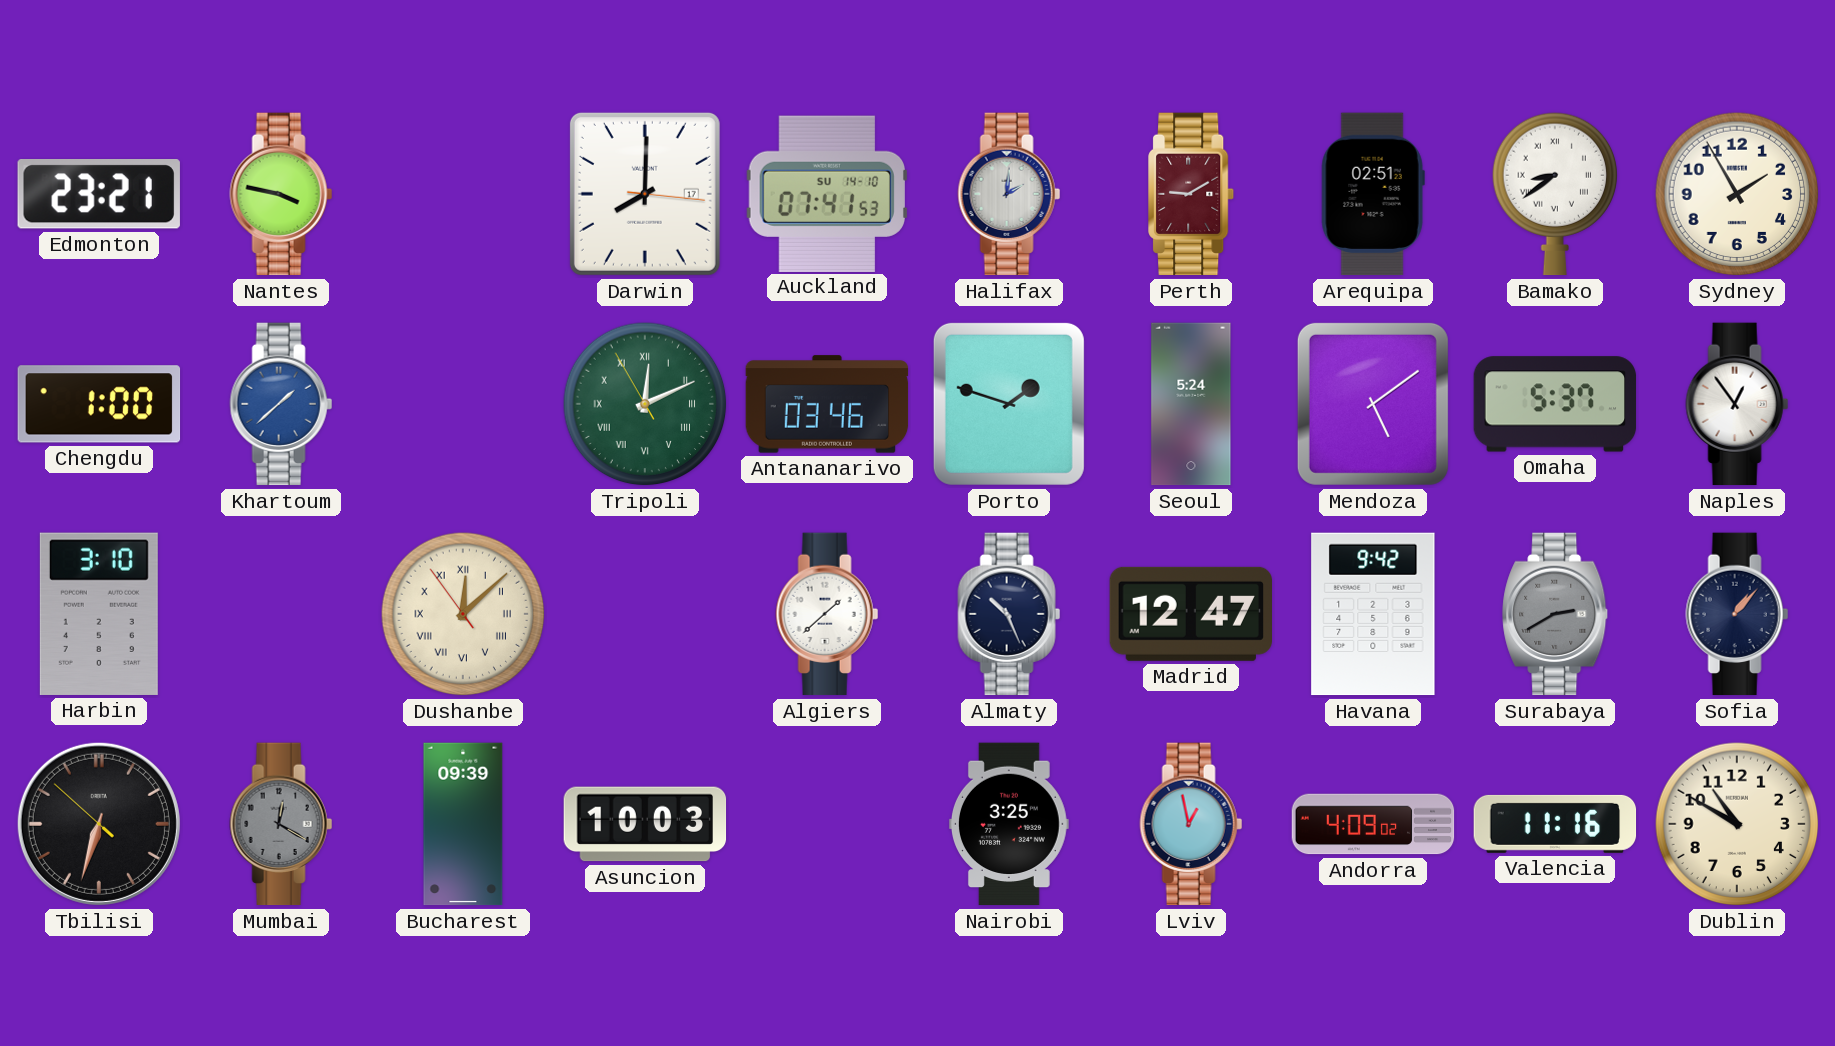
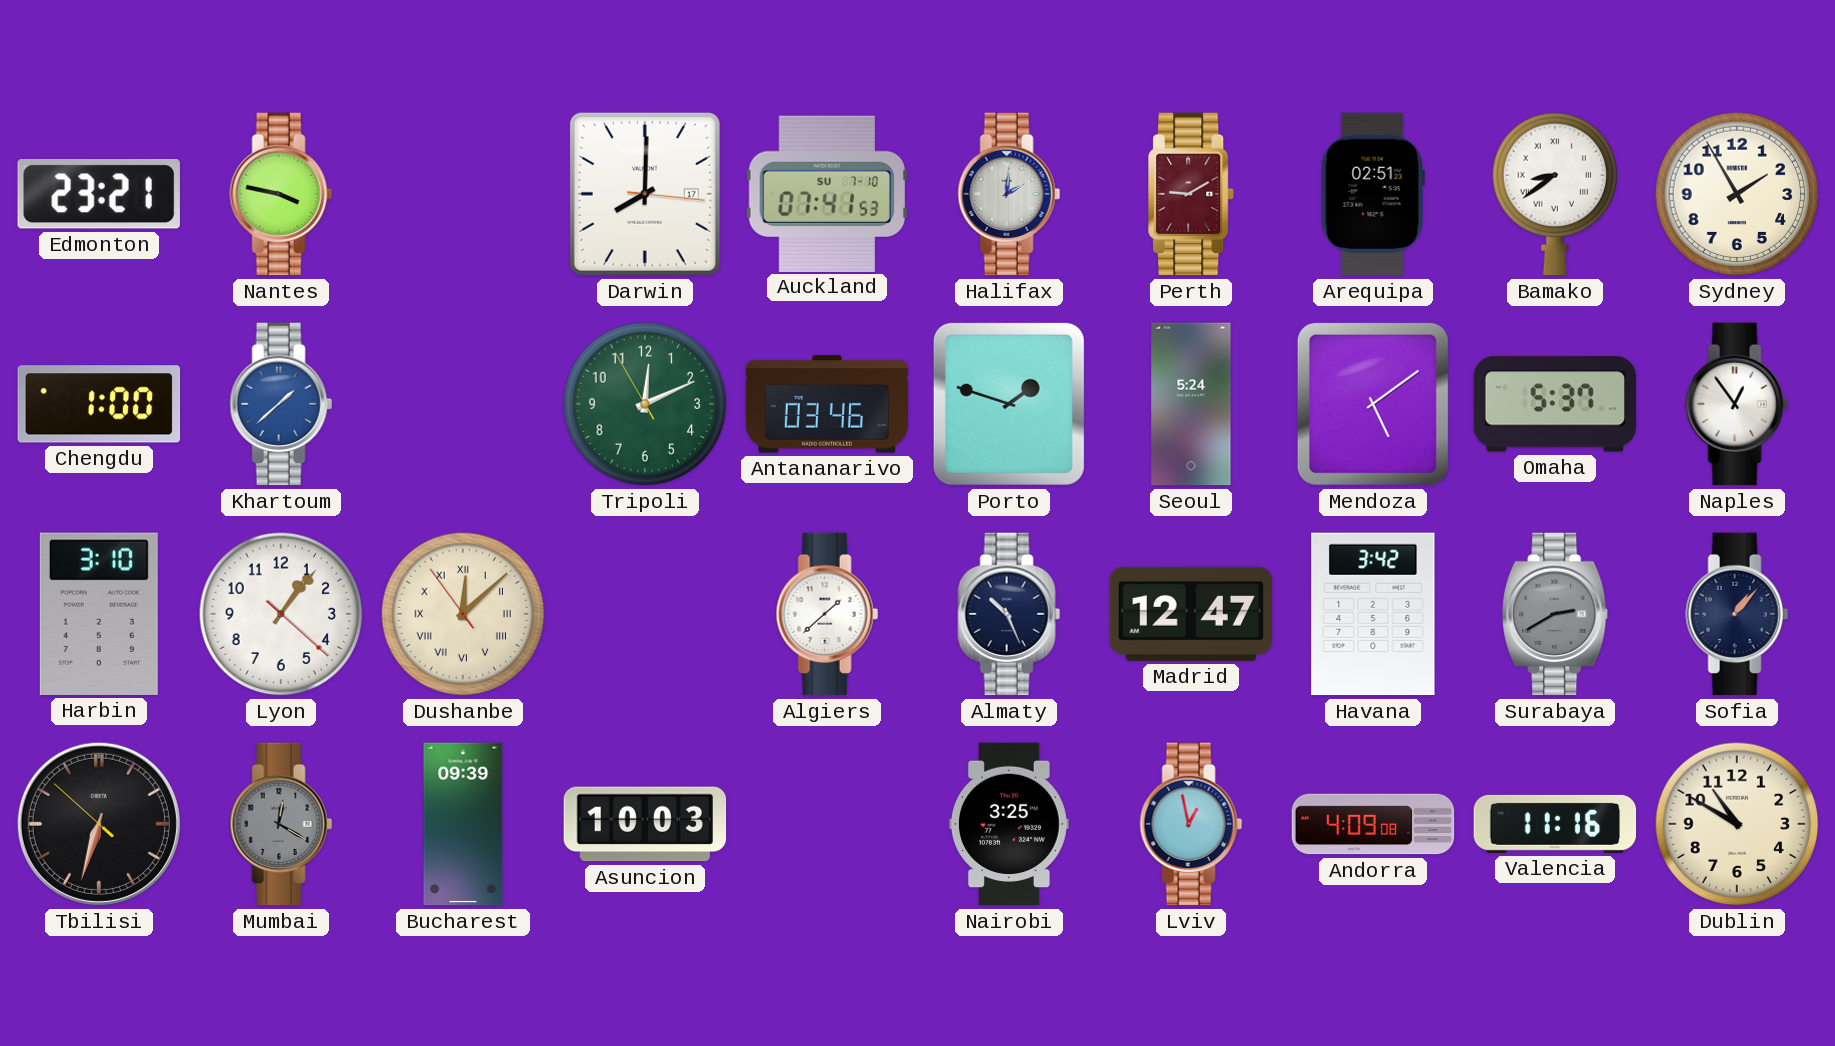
Auckland date: SU 14-10 -> SU 7-10
Tripoli numerals: Roman -> Arabic
Lyon: none -> 1:06
Havana: 9:42 -> 3:42
Andorra: 4:09:02 -> 4:09:08
